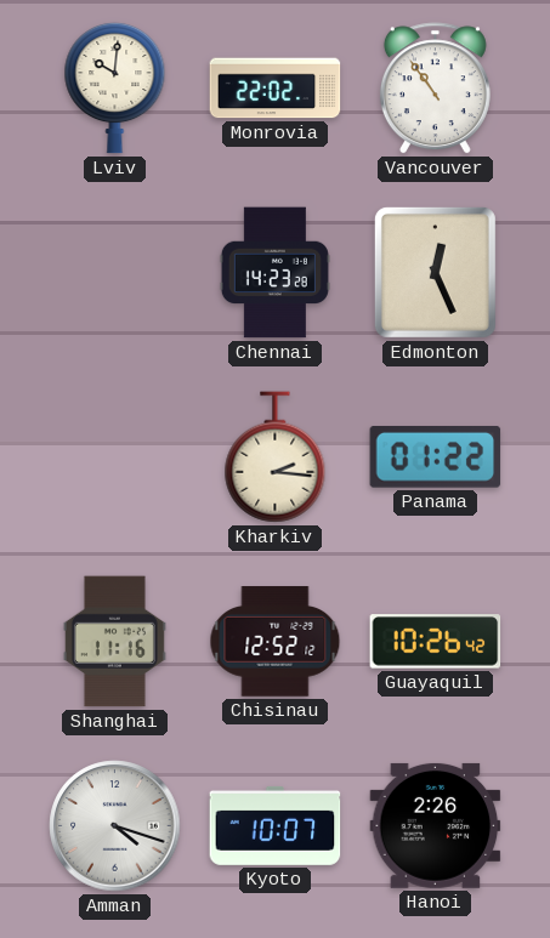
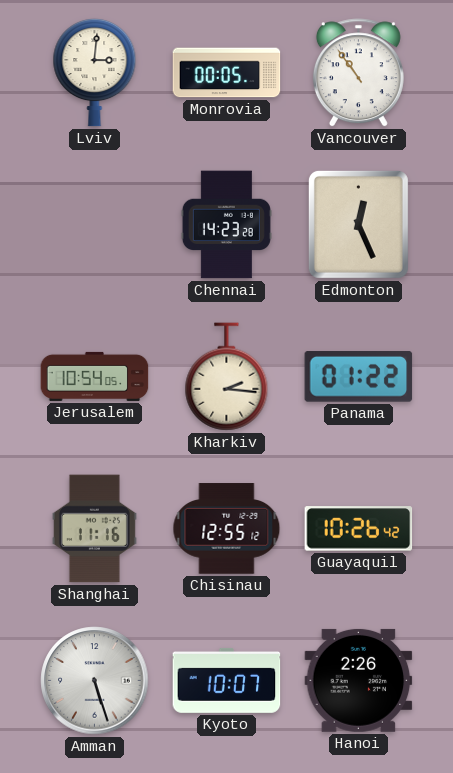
Lviv: 10:01 -> 3:01
Monrovia: 22:02 -> 00:05
Jerusalem: none -> 10:54
Chisinau: 12:52 -> 12:55
Amman: 4:18 -> 5:27
